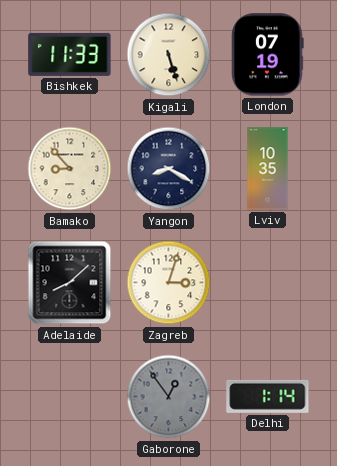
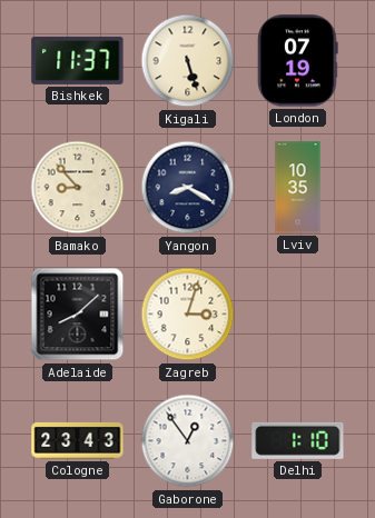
Bishkek: 11:33 -> 11:37
Cologne: none -> 23:43
Gaborone dial: grey -> white
Delhi: 1:14 -> 1:10
